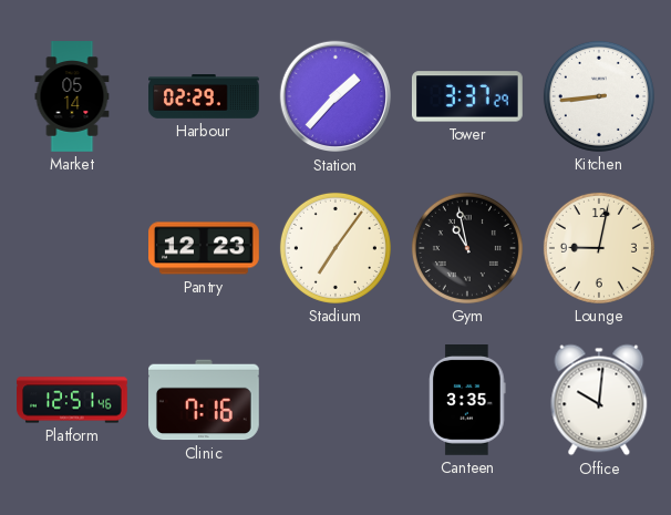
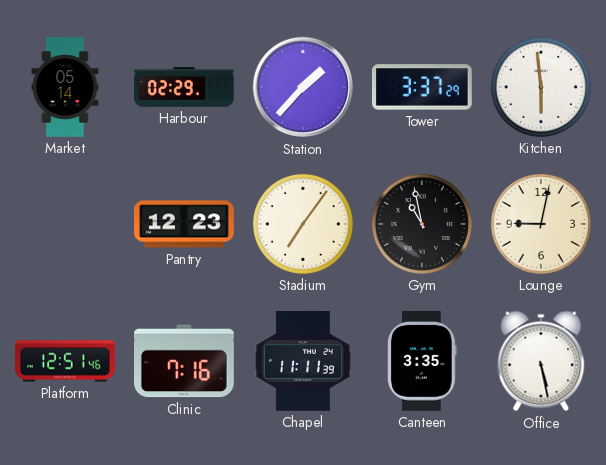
Kitchen: 8:44 -> 5:59
Chapel: none -> 11:11
Office: 10:01 -> 5:28
